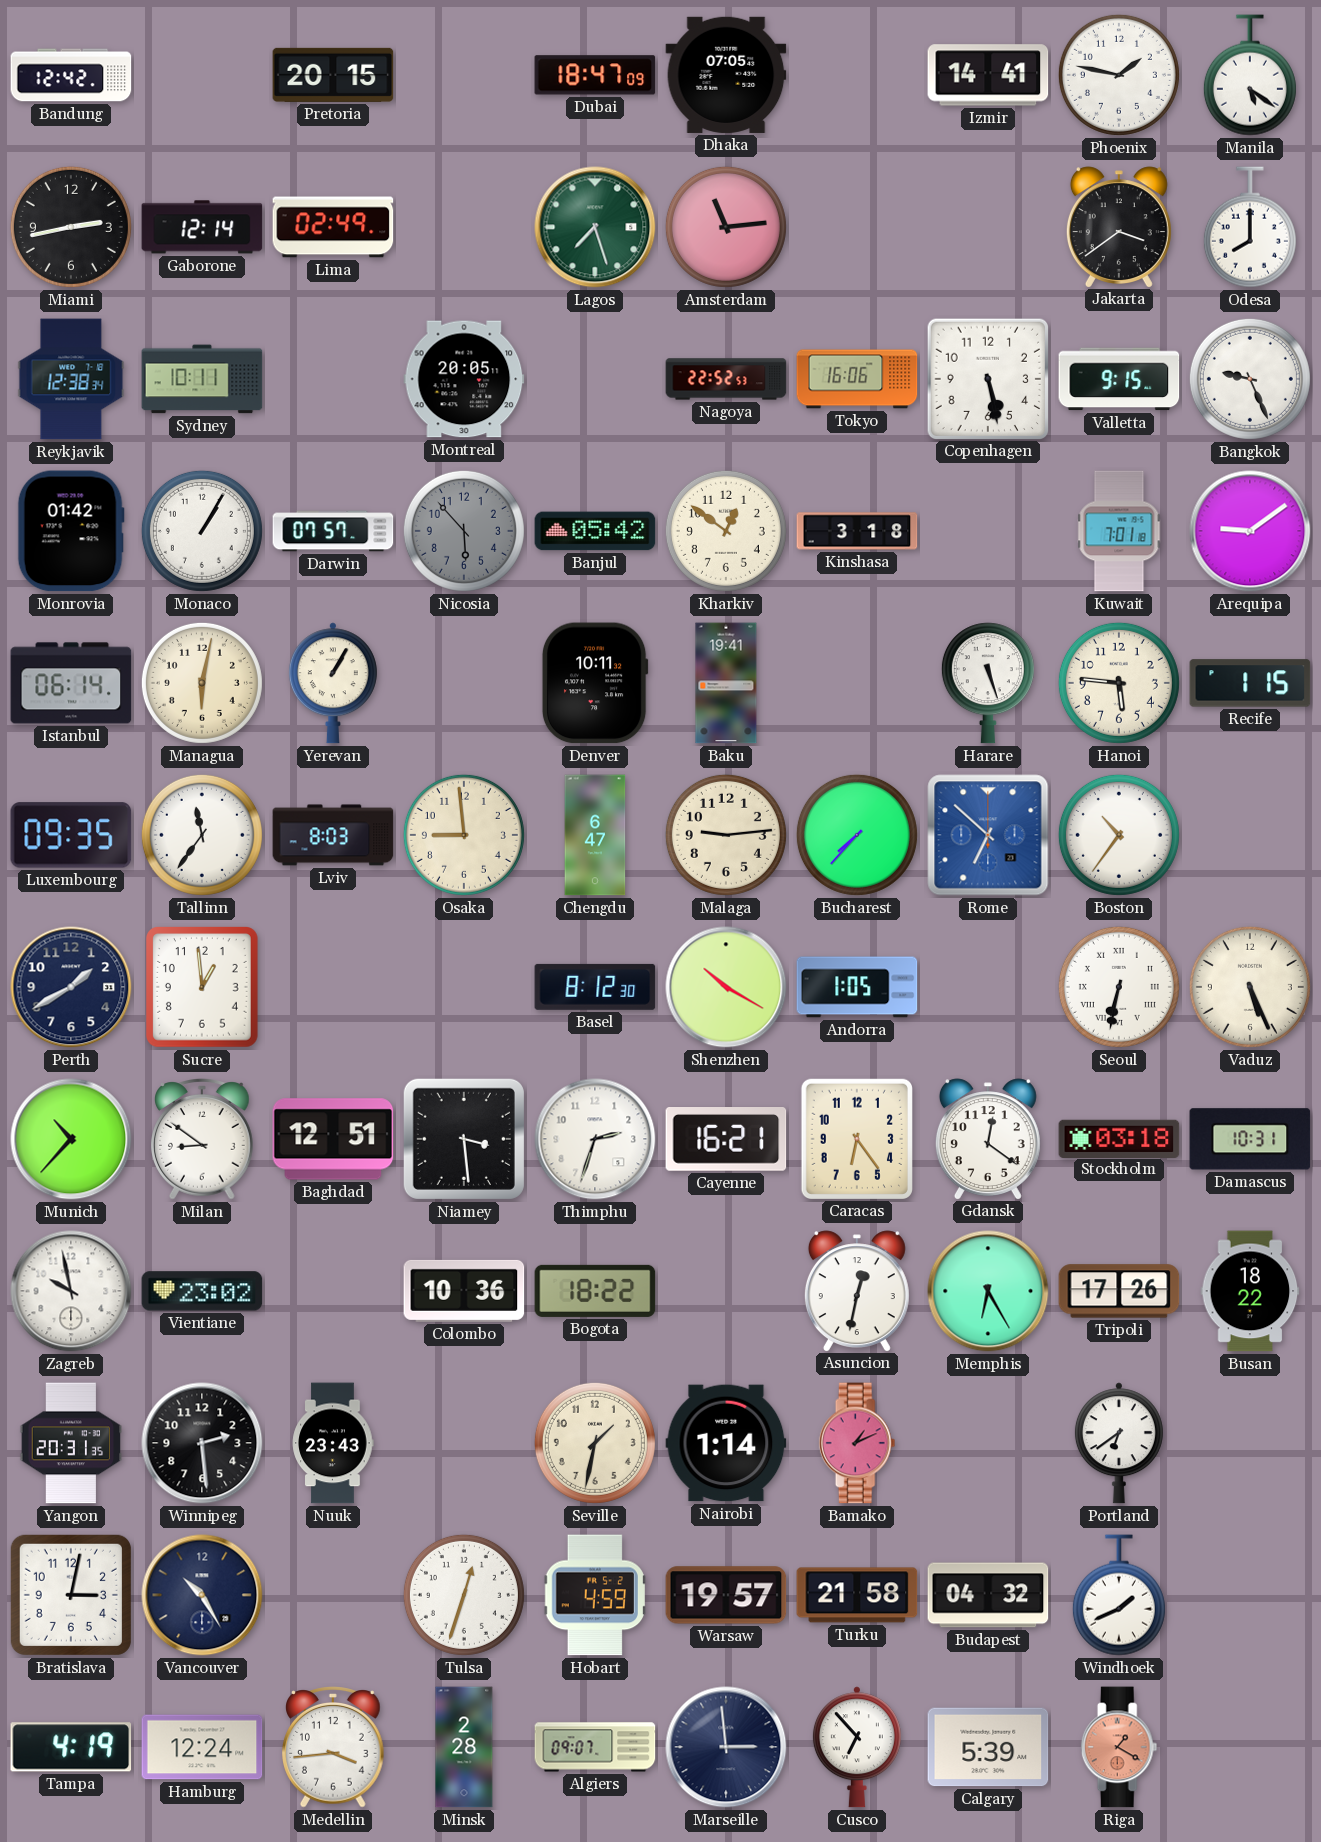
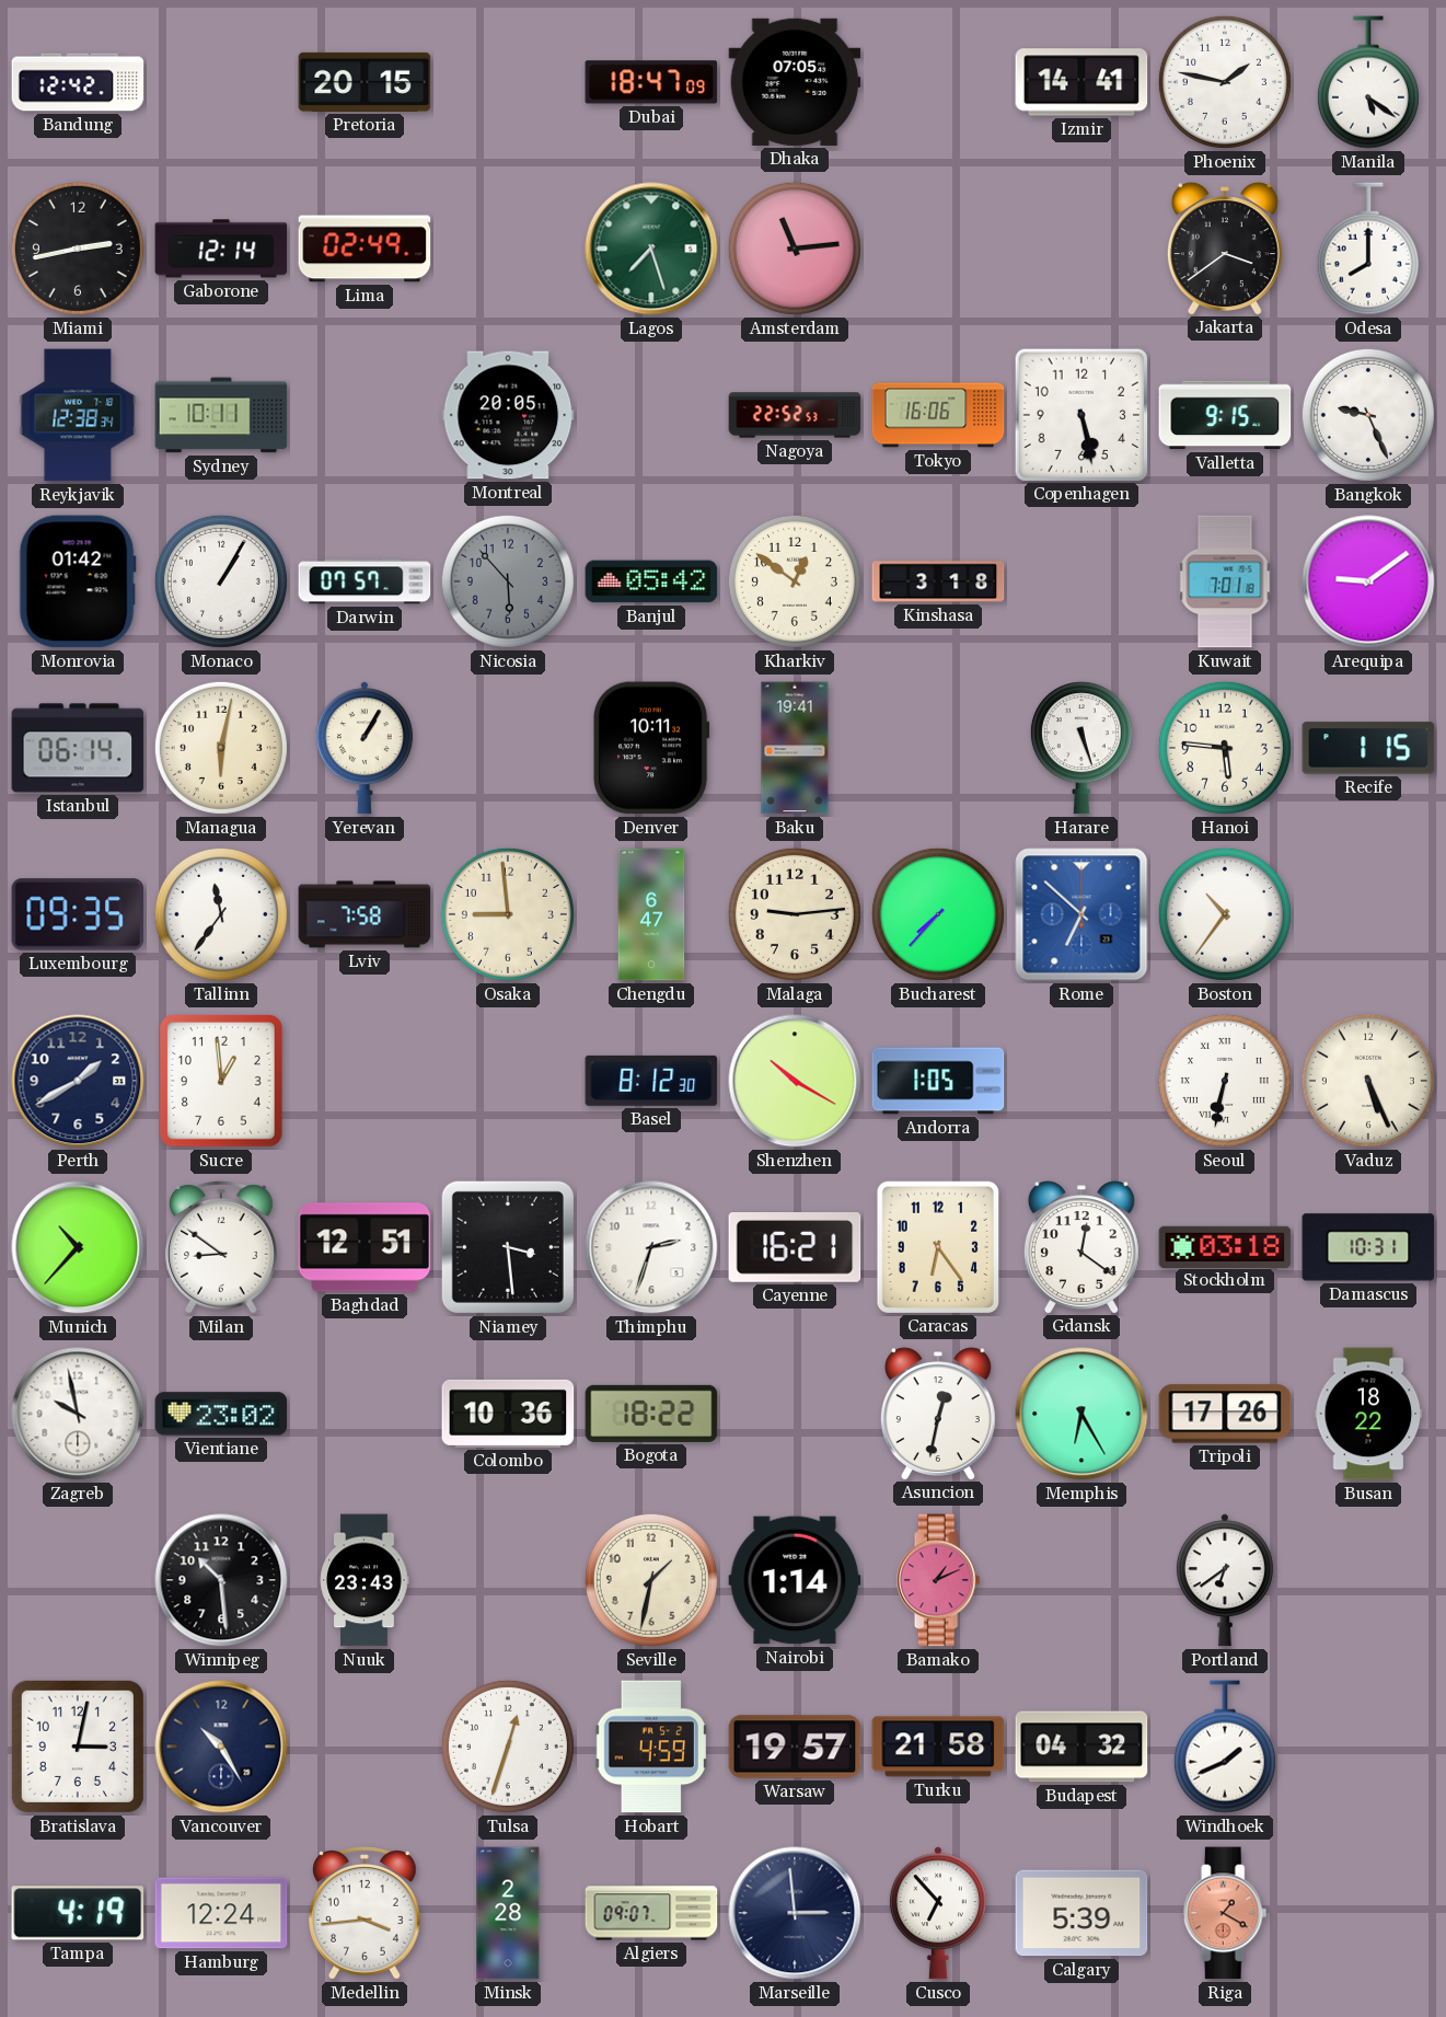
Lviv: 8:03 -> 7:58
Yangon: 20:31 -> none
Winnipeg: 2:29 -> 10:29
